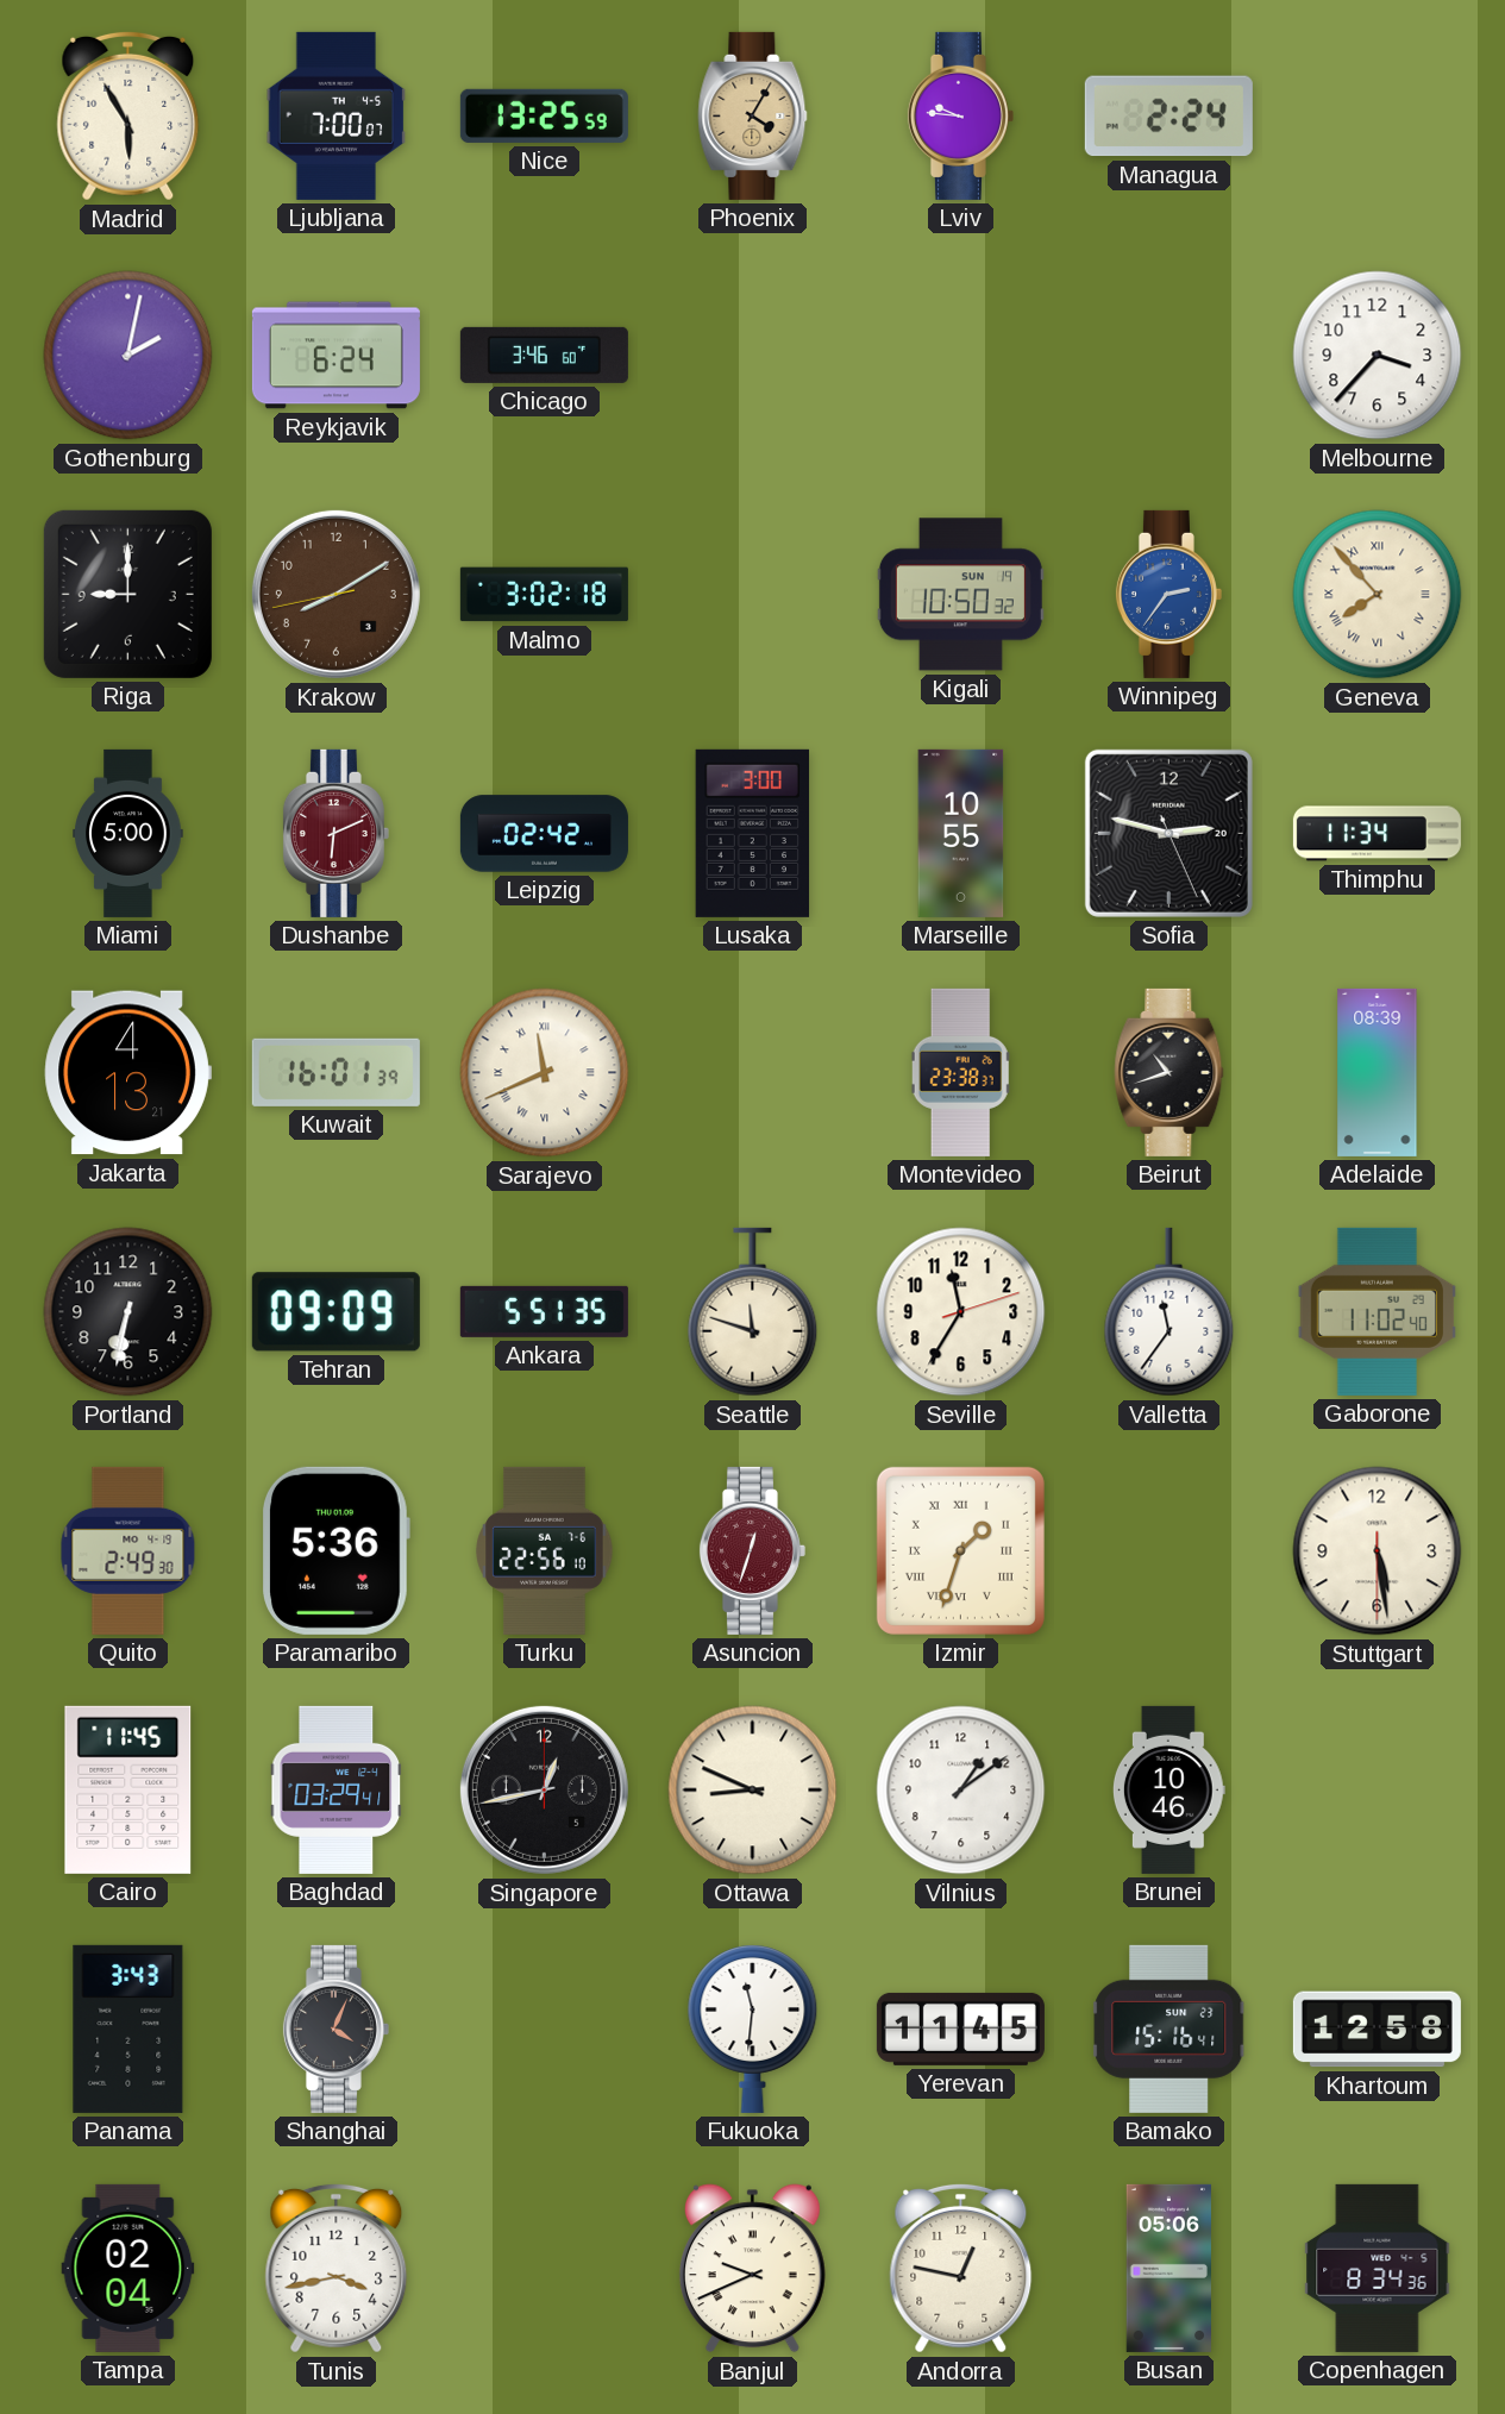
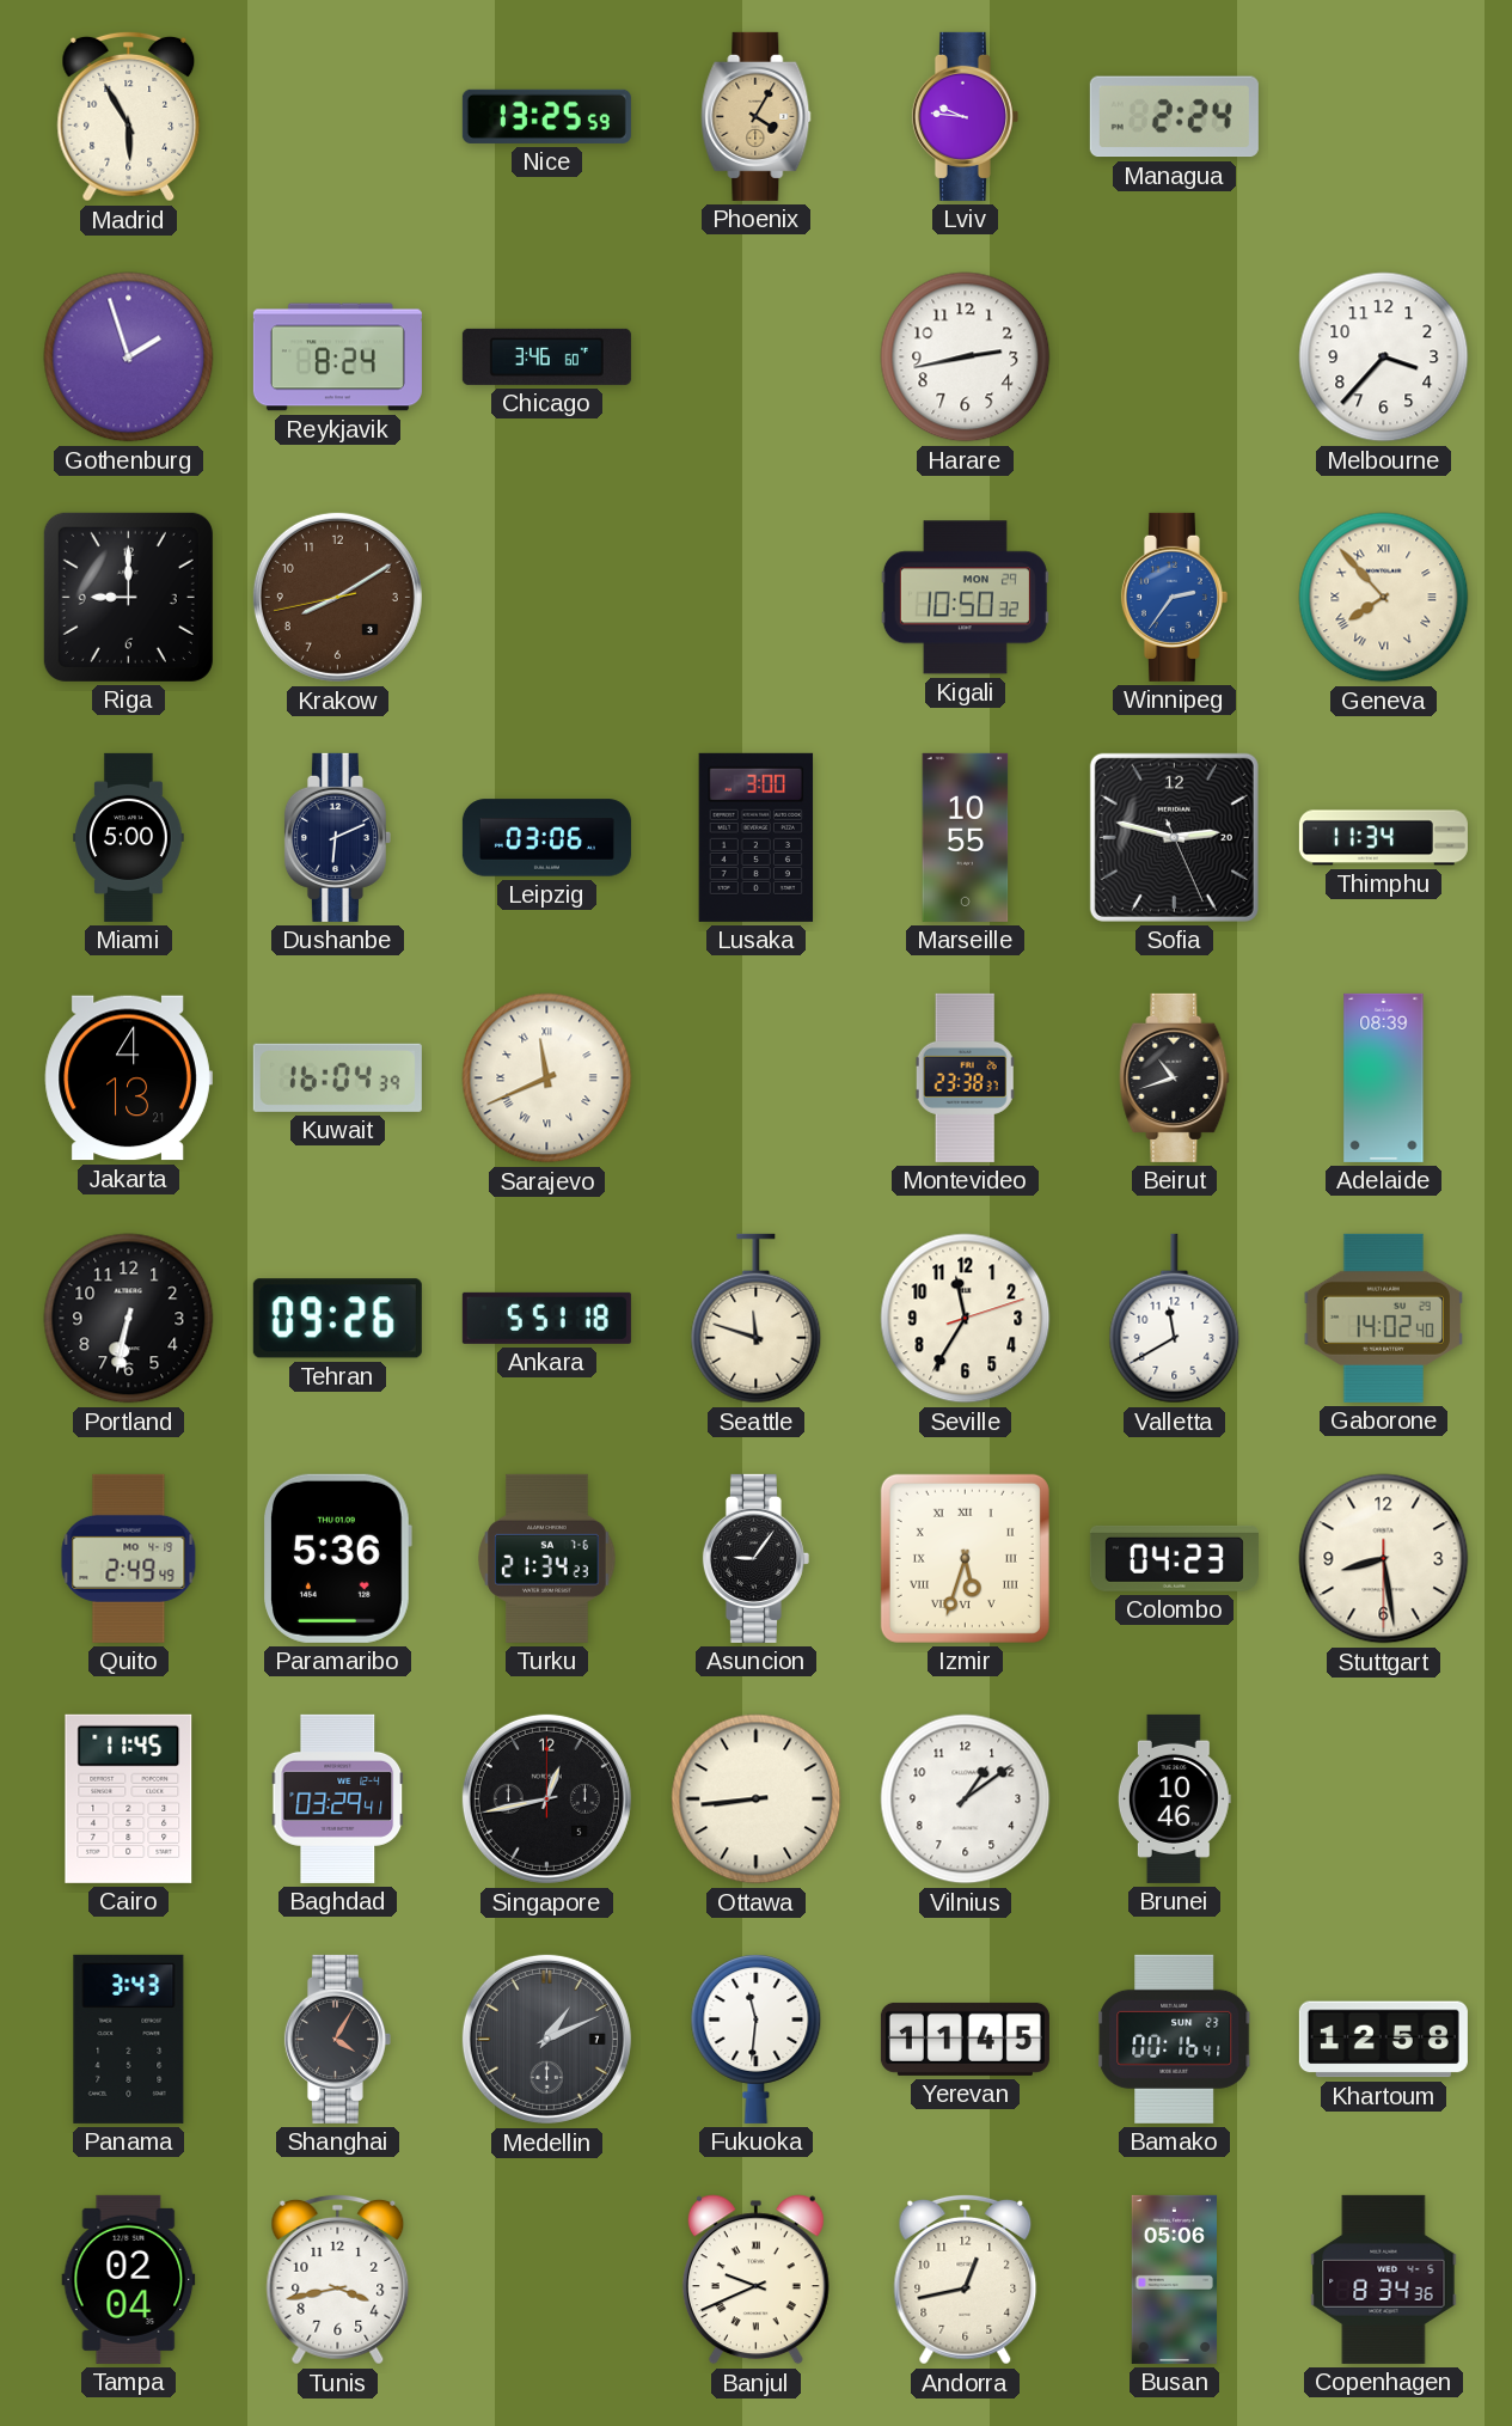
Ljubljana: 7:00 -> none
Gothenburg: 2:02 -> 1:57
Reykjavik: 6:24 -> 8:24
Harare: none -> 2:43
Malmo: 3:02 -> none
Kigali date: SUN 19 -> MON 29
Dushanbe dial: burgundy -> navy
Leipzig: 02:42 -> 03:06
Kuwait: 16:01 -> 16:04
Tehran: 09:09 -> 09:26
Ankara: 5:51:35 -> 5:51:18
Valletta: 11:36 -> 11:40
Gaborone: 11:02 -> 14:02
Quito: 2:49:30 -> 2:49:49
Turku: 22:56 -> 21:34
Asuncion: 12:33 -> 9:06
Asuncion dial: burgundy -> black
Izmir: 1:33 -> 5:33
Colombo: none -> 04:23
Stuttgart: 5:28 -> 8:28
Ottawa: 8:49 -> 8:44
Shanghai: 4:04 -> 4:05
Medellin: none -> 1:11
Bamako: 15:16 -> 00:16
Andorra: 12:47 -> 12:43
